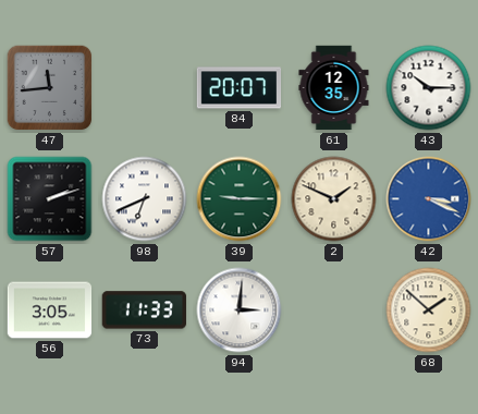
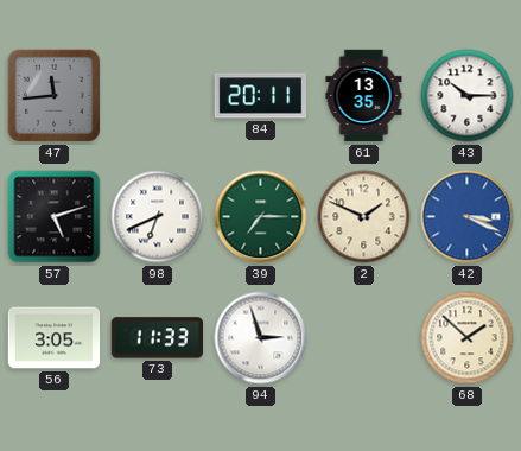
84: 20:07 -> 20:11
61: 12:35 -> 13:35
57: 2:12 -> 5:12
39: 9:15 -> 7:15
94: 3:01 -> 2:57
